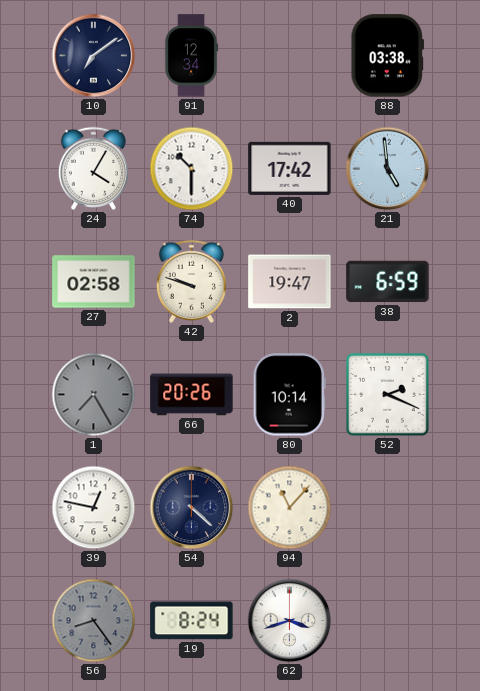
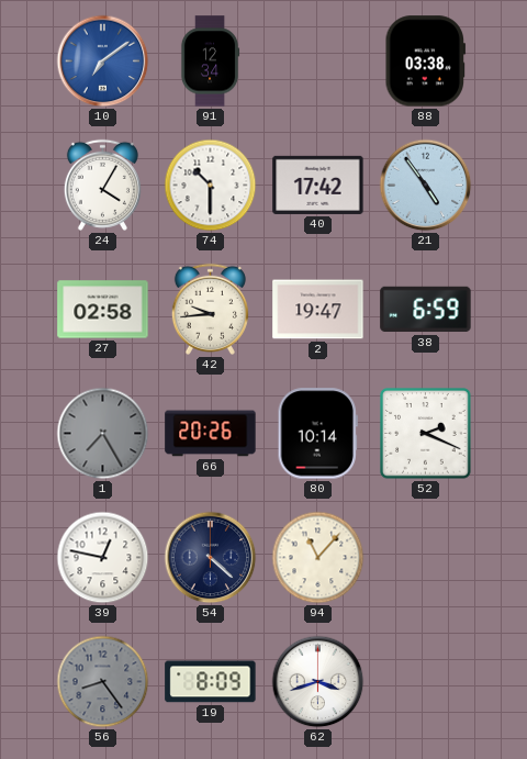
10 dial: navy -> blue
21: 4:59 -> 4:54
42: 9:48 -> 9:44
19: 8:24 -> 8:09
